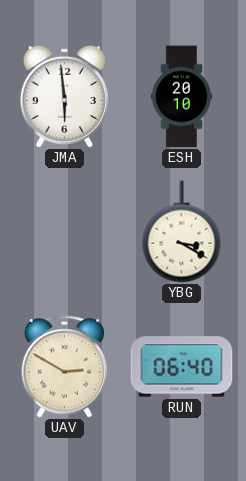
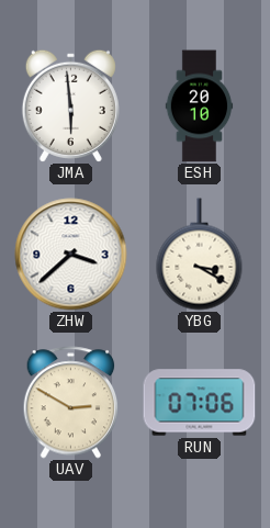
ZHW: none -> 3:38
RUN: 06:40 -> 07:06
